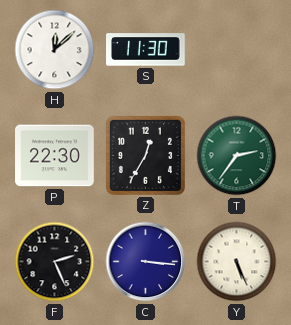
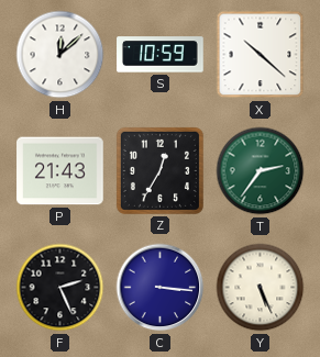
S: 11:30 -> 10:59
X: none -> 10:22
P: 22:30 -> 21:43
